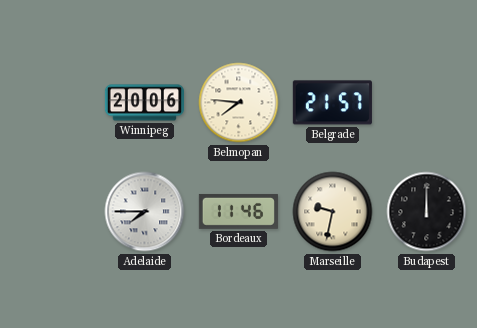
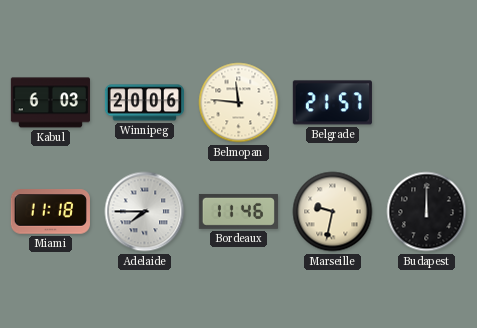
Kabul: none -> 6:03
Belmopan: 7:46 -> 11:46
Miami: none -> 11:18
